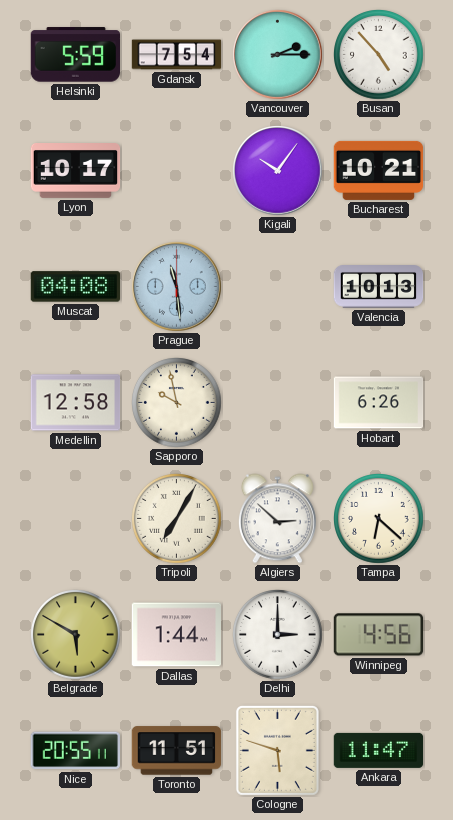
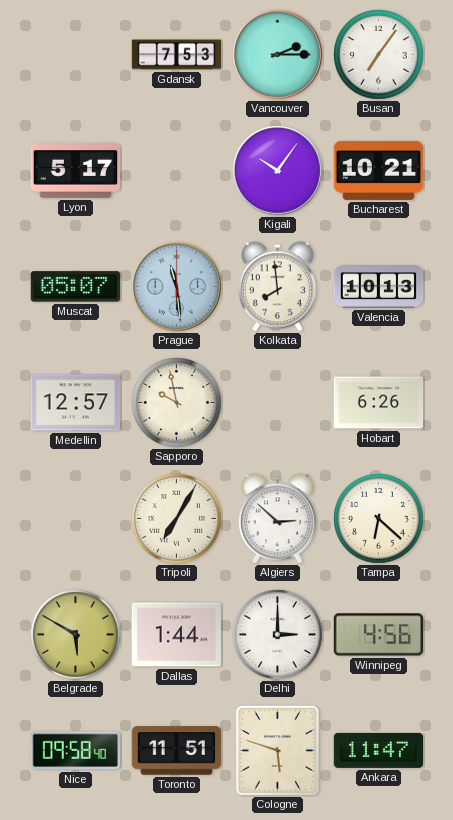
Helsinki: 5:59 -> none
Gdansk: 7:54 -> 7:53
Busan: 4:53 -> 7:06
Lyon: 10:17 -> 5:17
Muscat: 04:08 -> 05:07
Kolkata: none -> 7:59
Medellin: 12:58 -> 12:57
Nice: 20:55 -> 09:58
